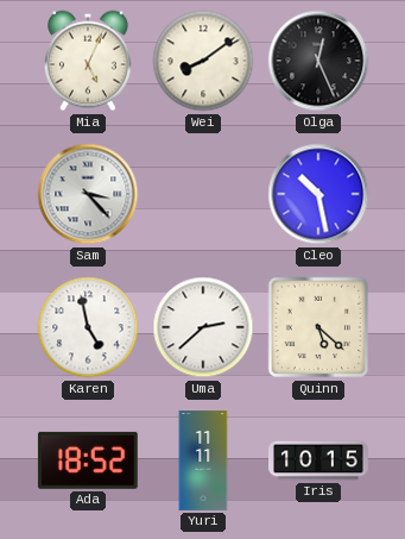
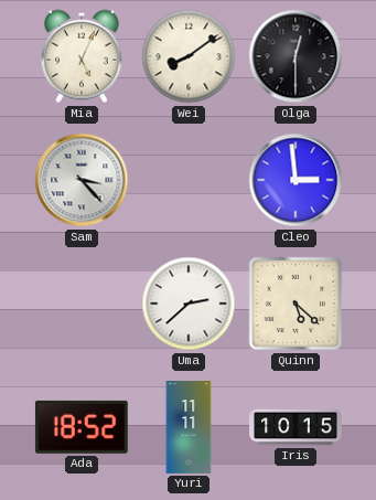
Olga: 12:26 -> 12:30
Cleo: 10:28 -> 2:59
Karen: 4:58 -> none
